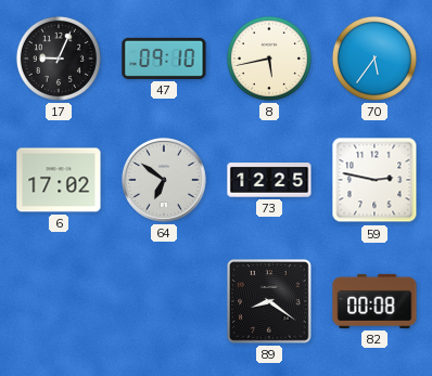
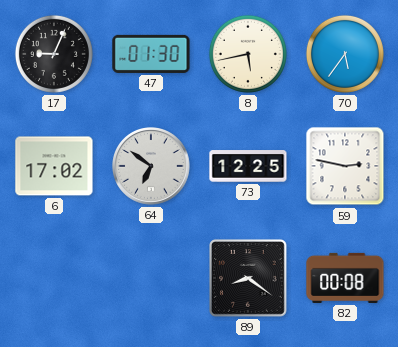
47: 09:10 -> 01:30
